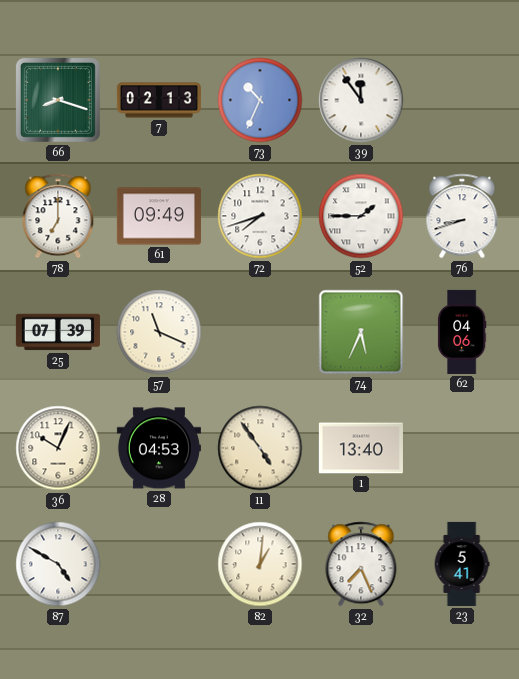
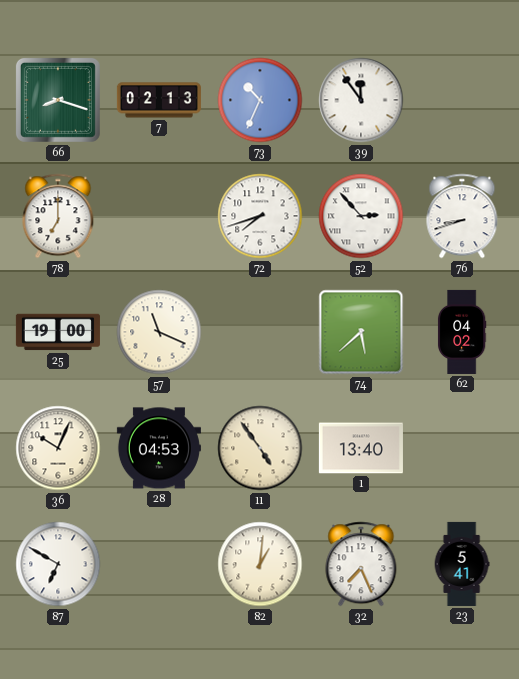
61: 09:49 -> none
52: 1:45 -> 2:53
25: 07:39 -> 19:00
74: 5:34 -> 5:38
62: 04:06 -> 04:02
87: 4:50 -> 6:50
